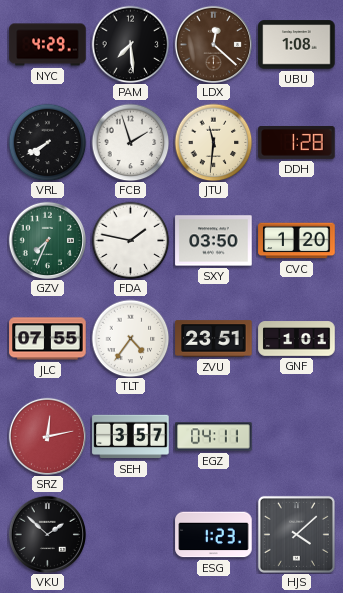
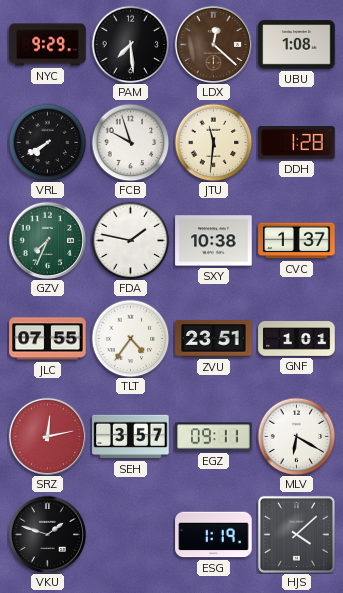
NYC: 4:29 -> 9:29
FCB: 1:57 -> 9:57
SXY: 03:50 -> 10:38
CVC: 1:20 -> 1:37
EGZ: 04:11 -> 09:11
MLV: none -> 6:20
VKU: 1:52 -> 1:48
ESG: 1:23 -> 1:19
